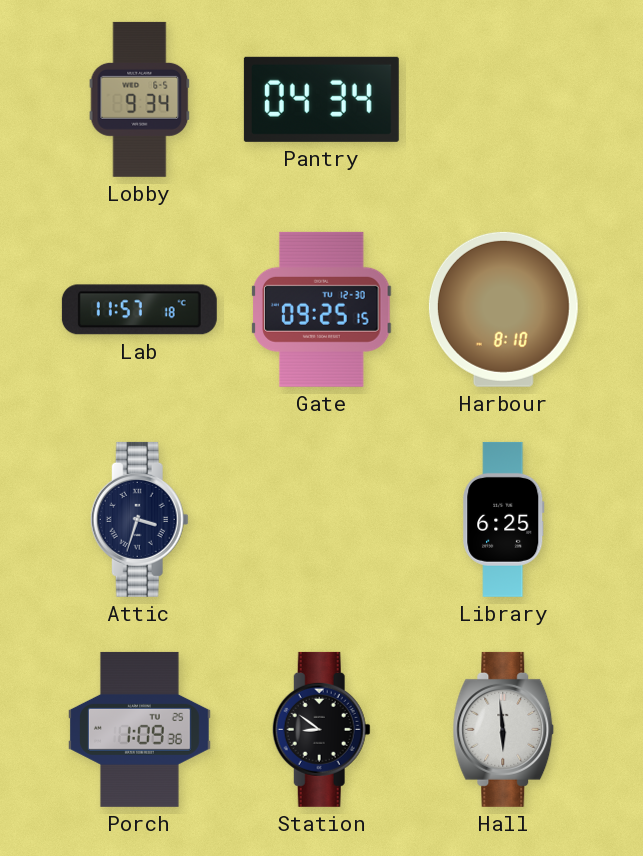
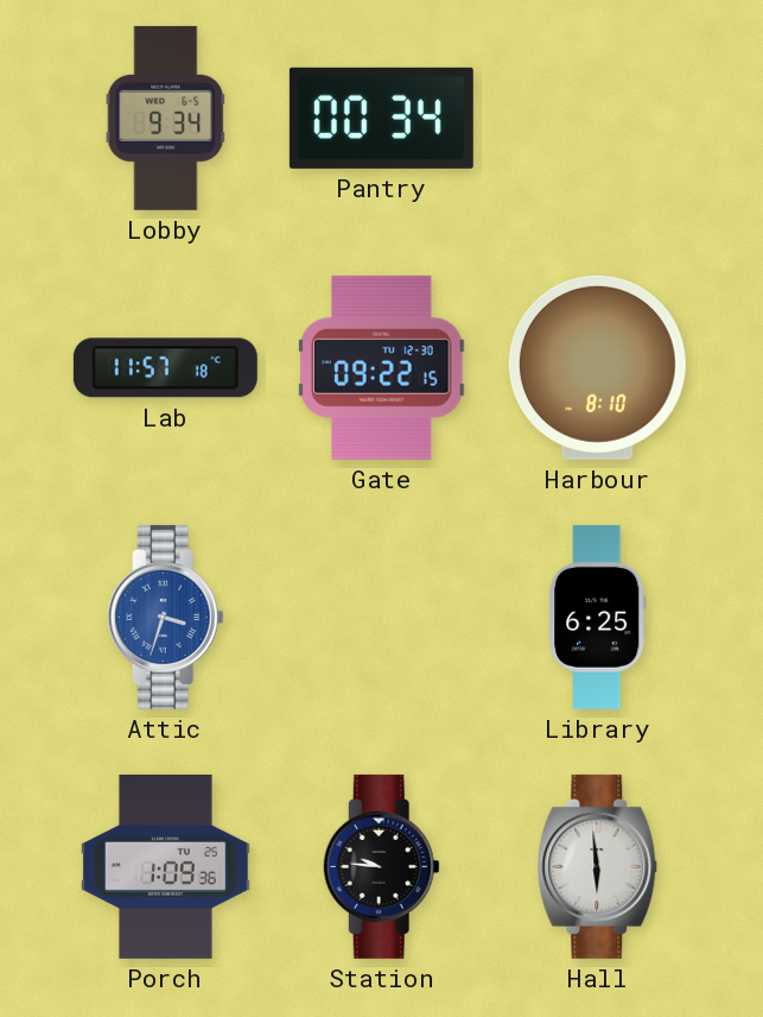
Pantry: 04:34 -> 00:34
Gate: 09:25 -> 09:22
Attic dial: navy -> blue
Station: 8:51 -> 9:46
